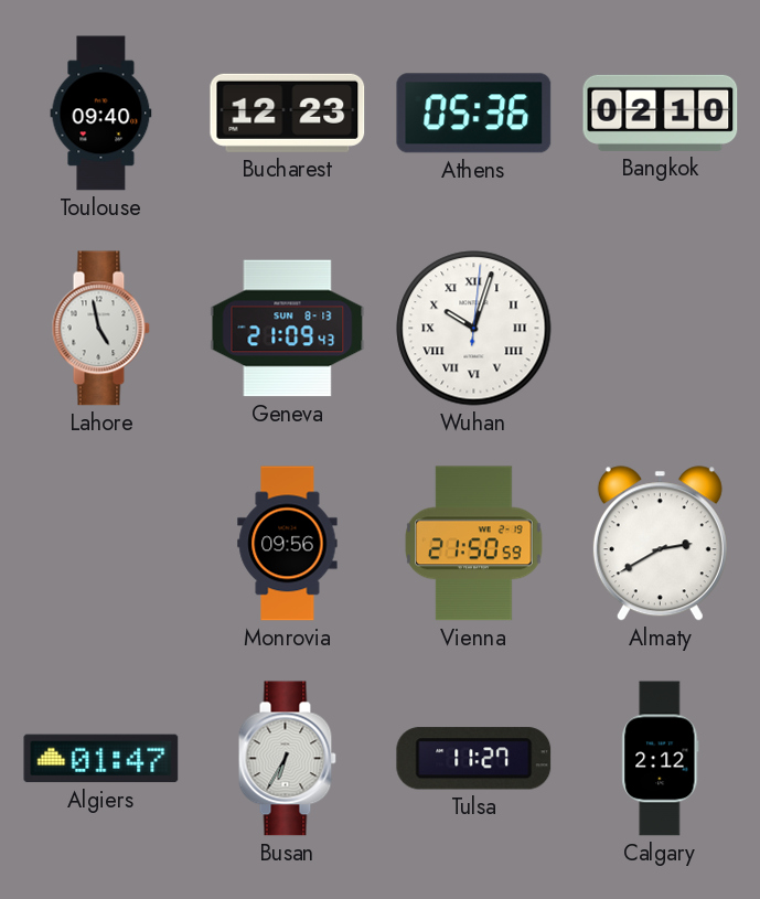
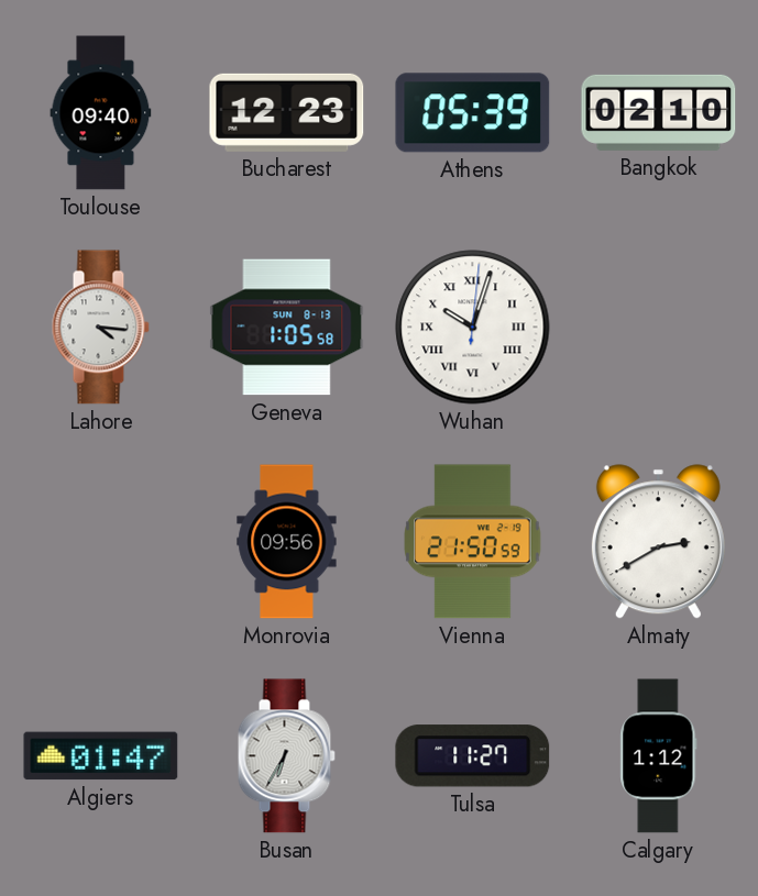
Athens: 05:36 -> 05:39
Lahore: 4:58 -> 4:16
Geneva: 21:09 -> 1:05
Calgary: 2:12 -> 1:12
